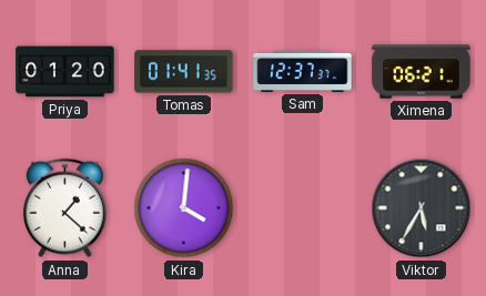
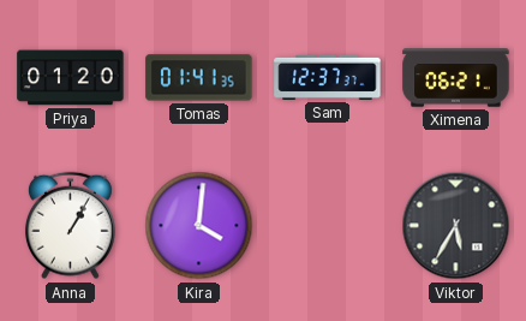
Anna: 1:22 -> 1:05
